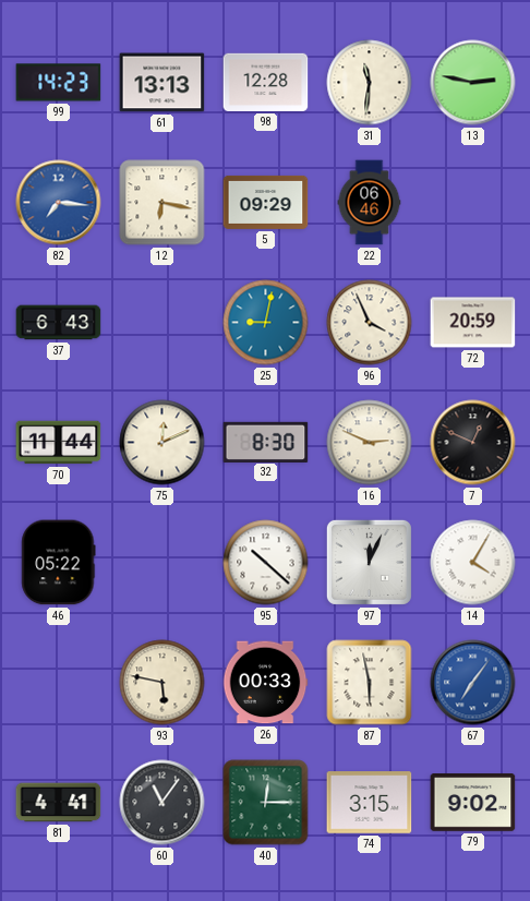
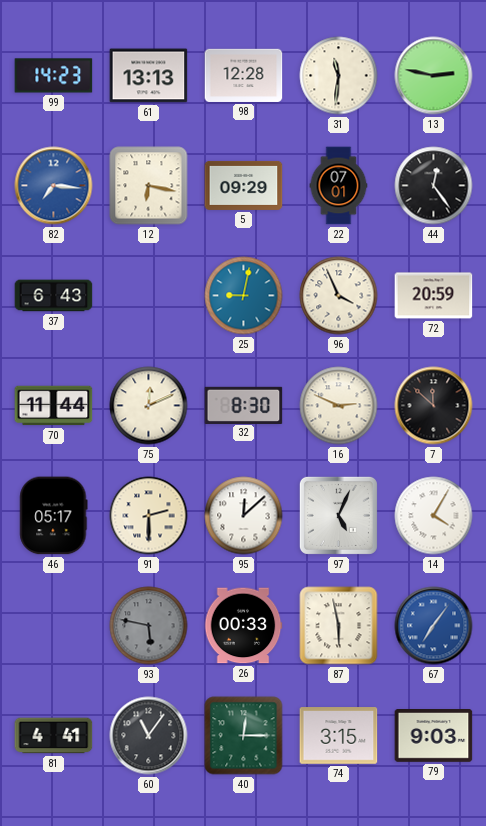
22: 06:46 -> 07:01
44: none -> 12:24
7: 12:49 -> 11:52
46: 05:22 -> 05:17
91: none -> 2:30
95: 10:22 -> 12:08
97: 12:04 -> 5:04
93 dial: cream -> grey
79: 9:02 -> 9:03
